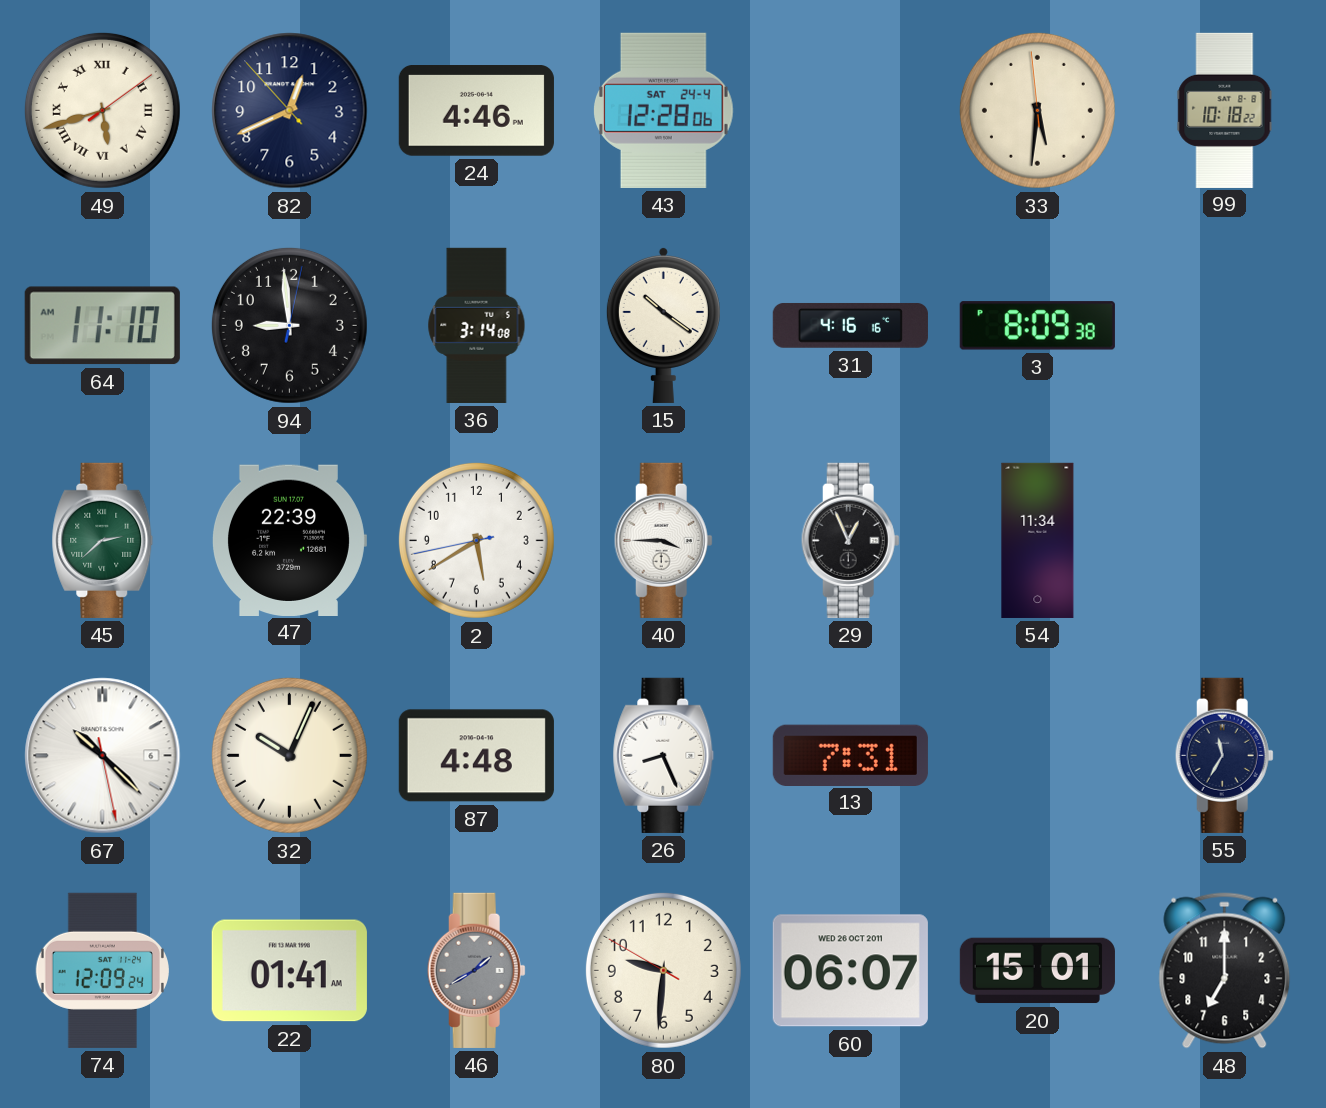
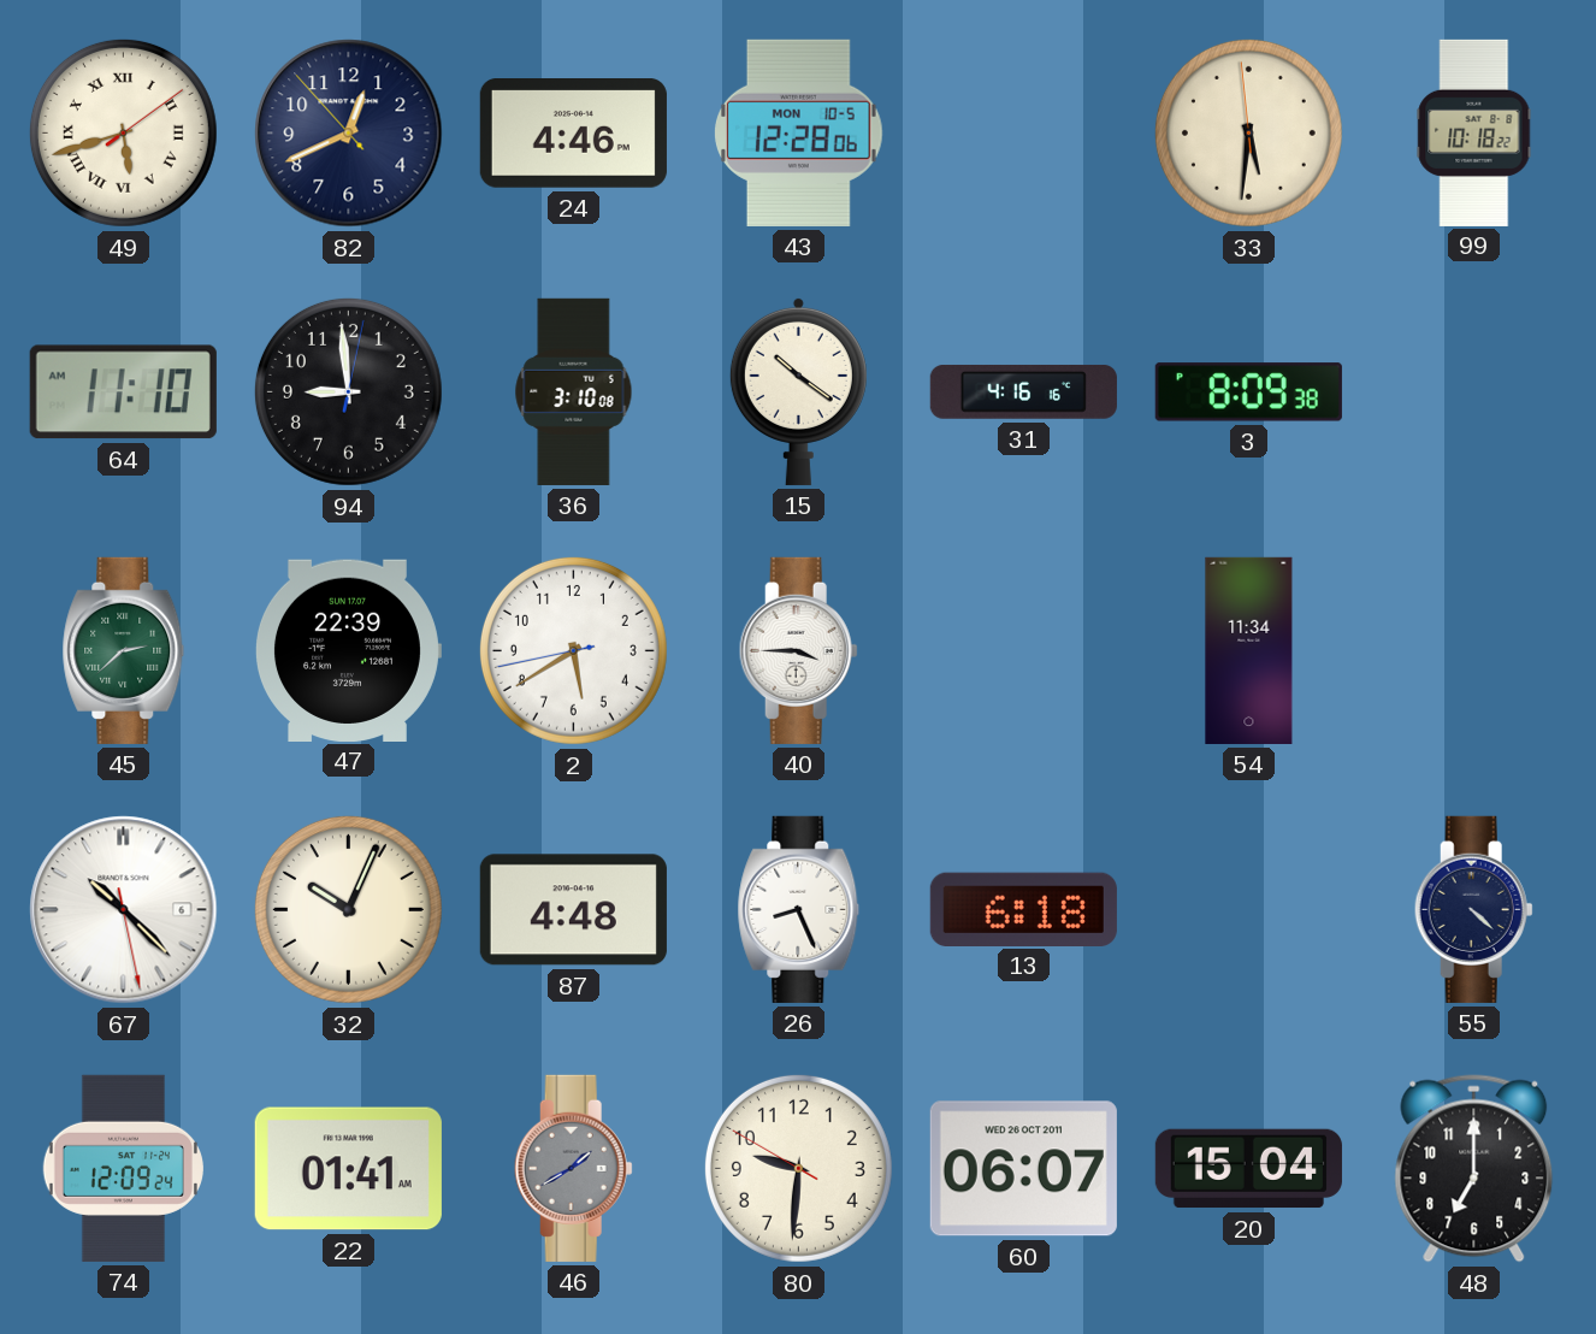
43 date: SAT 24-4 -> MON 10-5
36: 3:14 -> 3:10
29: 12:56 -> none
13: 7:31 -> 6:18
55: 11:35 -> 4:22
20: 15:01 -> 15:04
